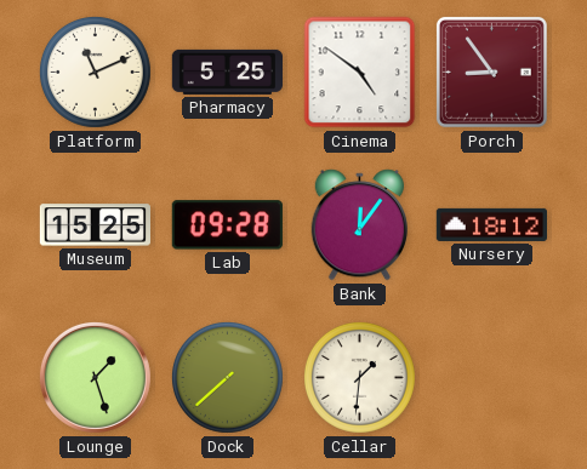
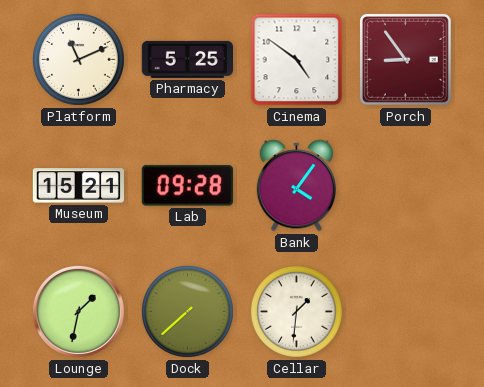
Museum: 15:25 -> 15:21
Bank: 12:06 -> 4:06
Nursery: 18:12 -> none
Lounge: 1:27 -> 1:32
